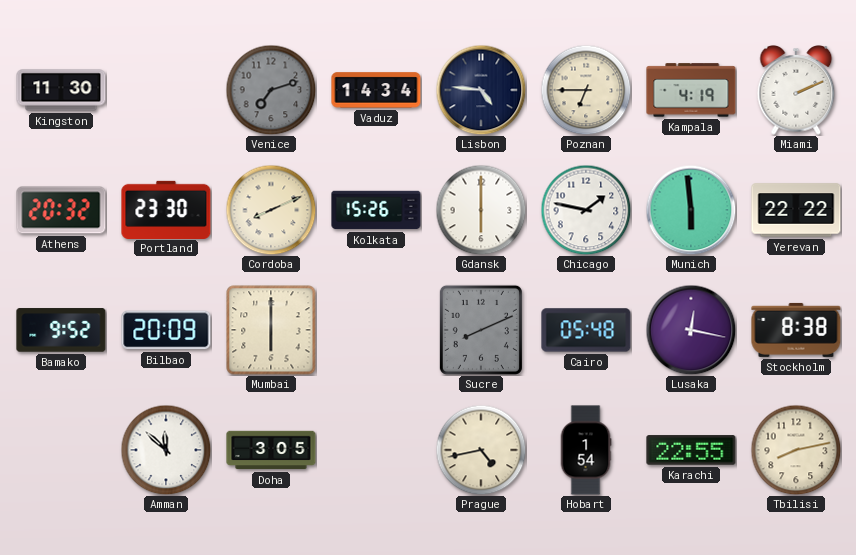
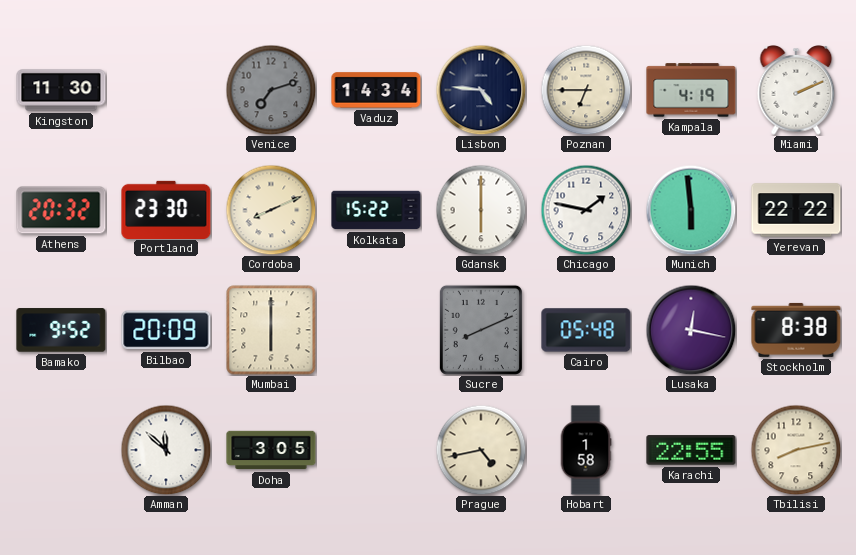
Kolkata: 15:26 -> 15:22
Hobart: 1:54 -> 1:58
